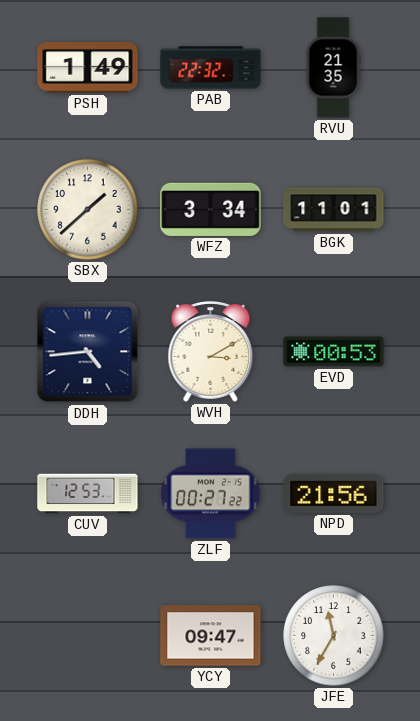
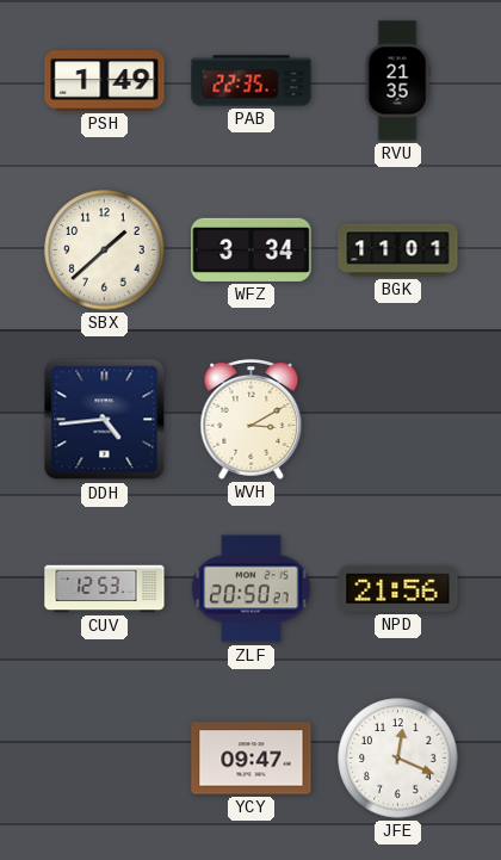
PAB: 22:32 -> 22:35
EVD: 00:53 -> none
ZLF: 00:27 -> 20:50
JFE: 11:35 -> 12:19
